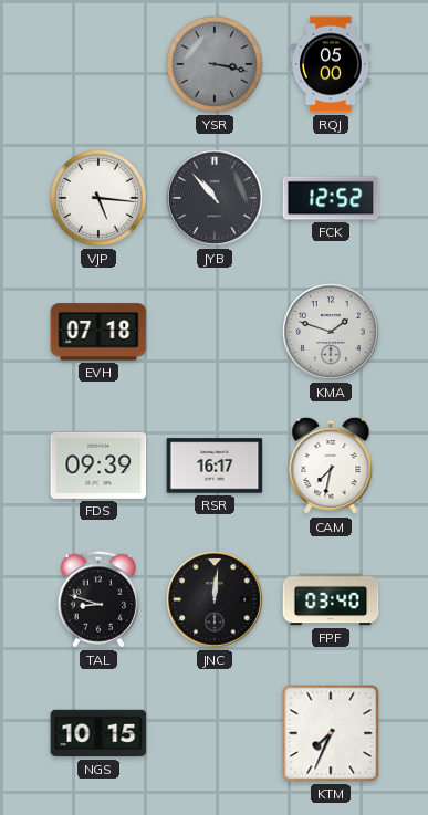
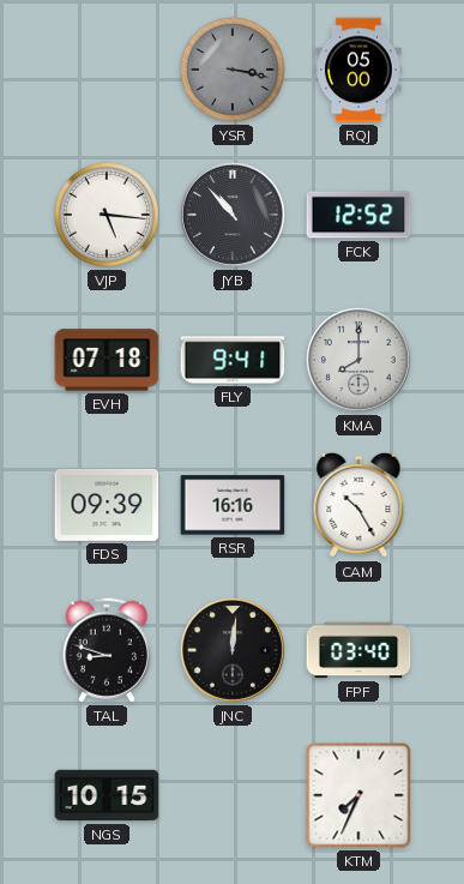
FLY: none -> 9:41
KMA: 1:48 -> 8:00
RSR: 16:17 -> 16:16
CAM: 7:32 -> 10:25
